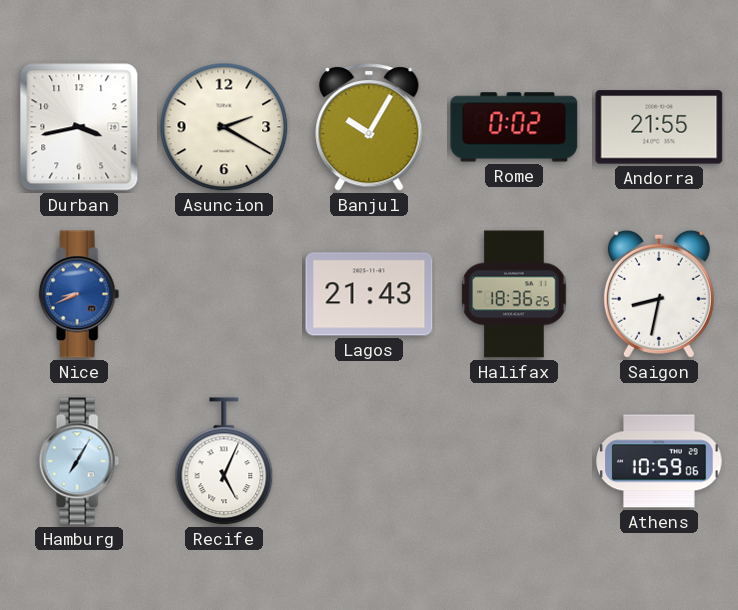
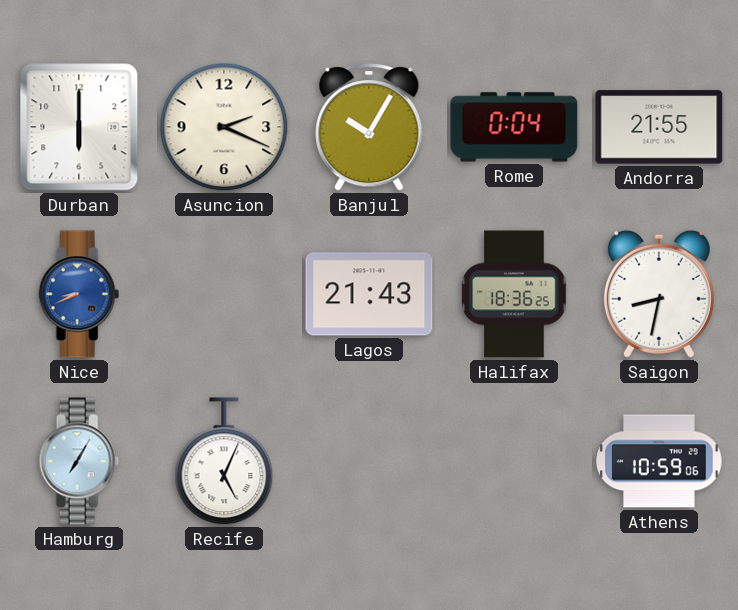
Durban: 3:43 -> 6:00
Asuncion: 2:20 -> 2:19
Rome: 0:02 -> 0:04
